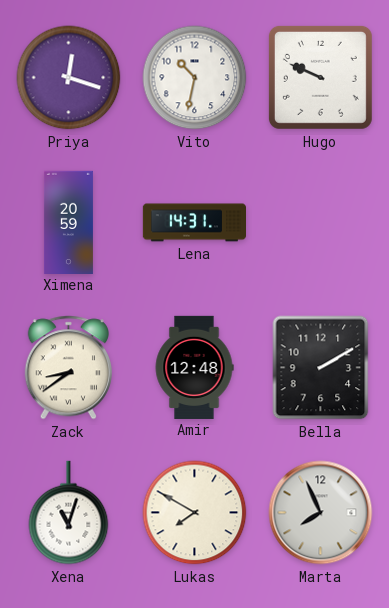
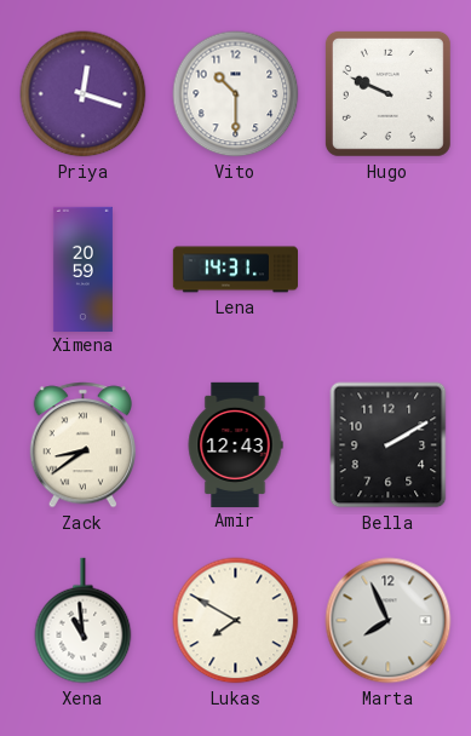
Vito: 10:32 -> 10:30
Amir: 12:48 -> 12:43
Xena: 11:03 -> 10:59
